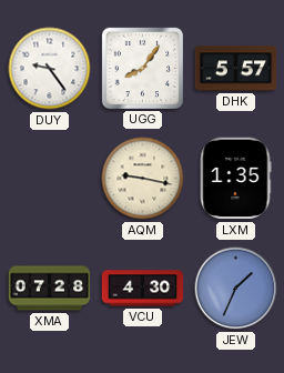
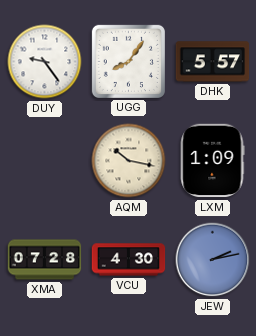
AQM: 9:17 -> 10:17
LXM: 1:35 -> 1:09
JEW: 1:34 -> 2:13
